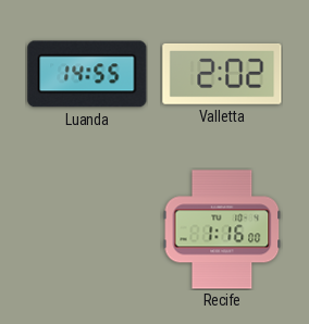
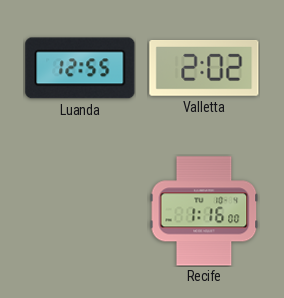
Luanda: 14:55 -> 12:55
